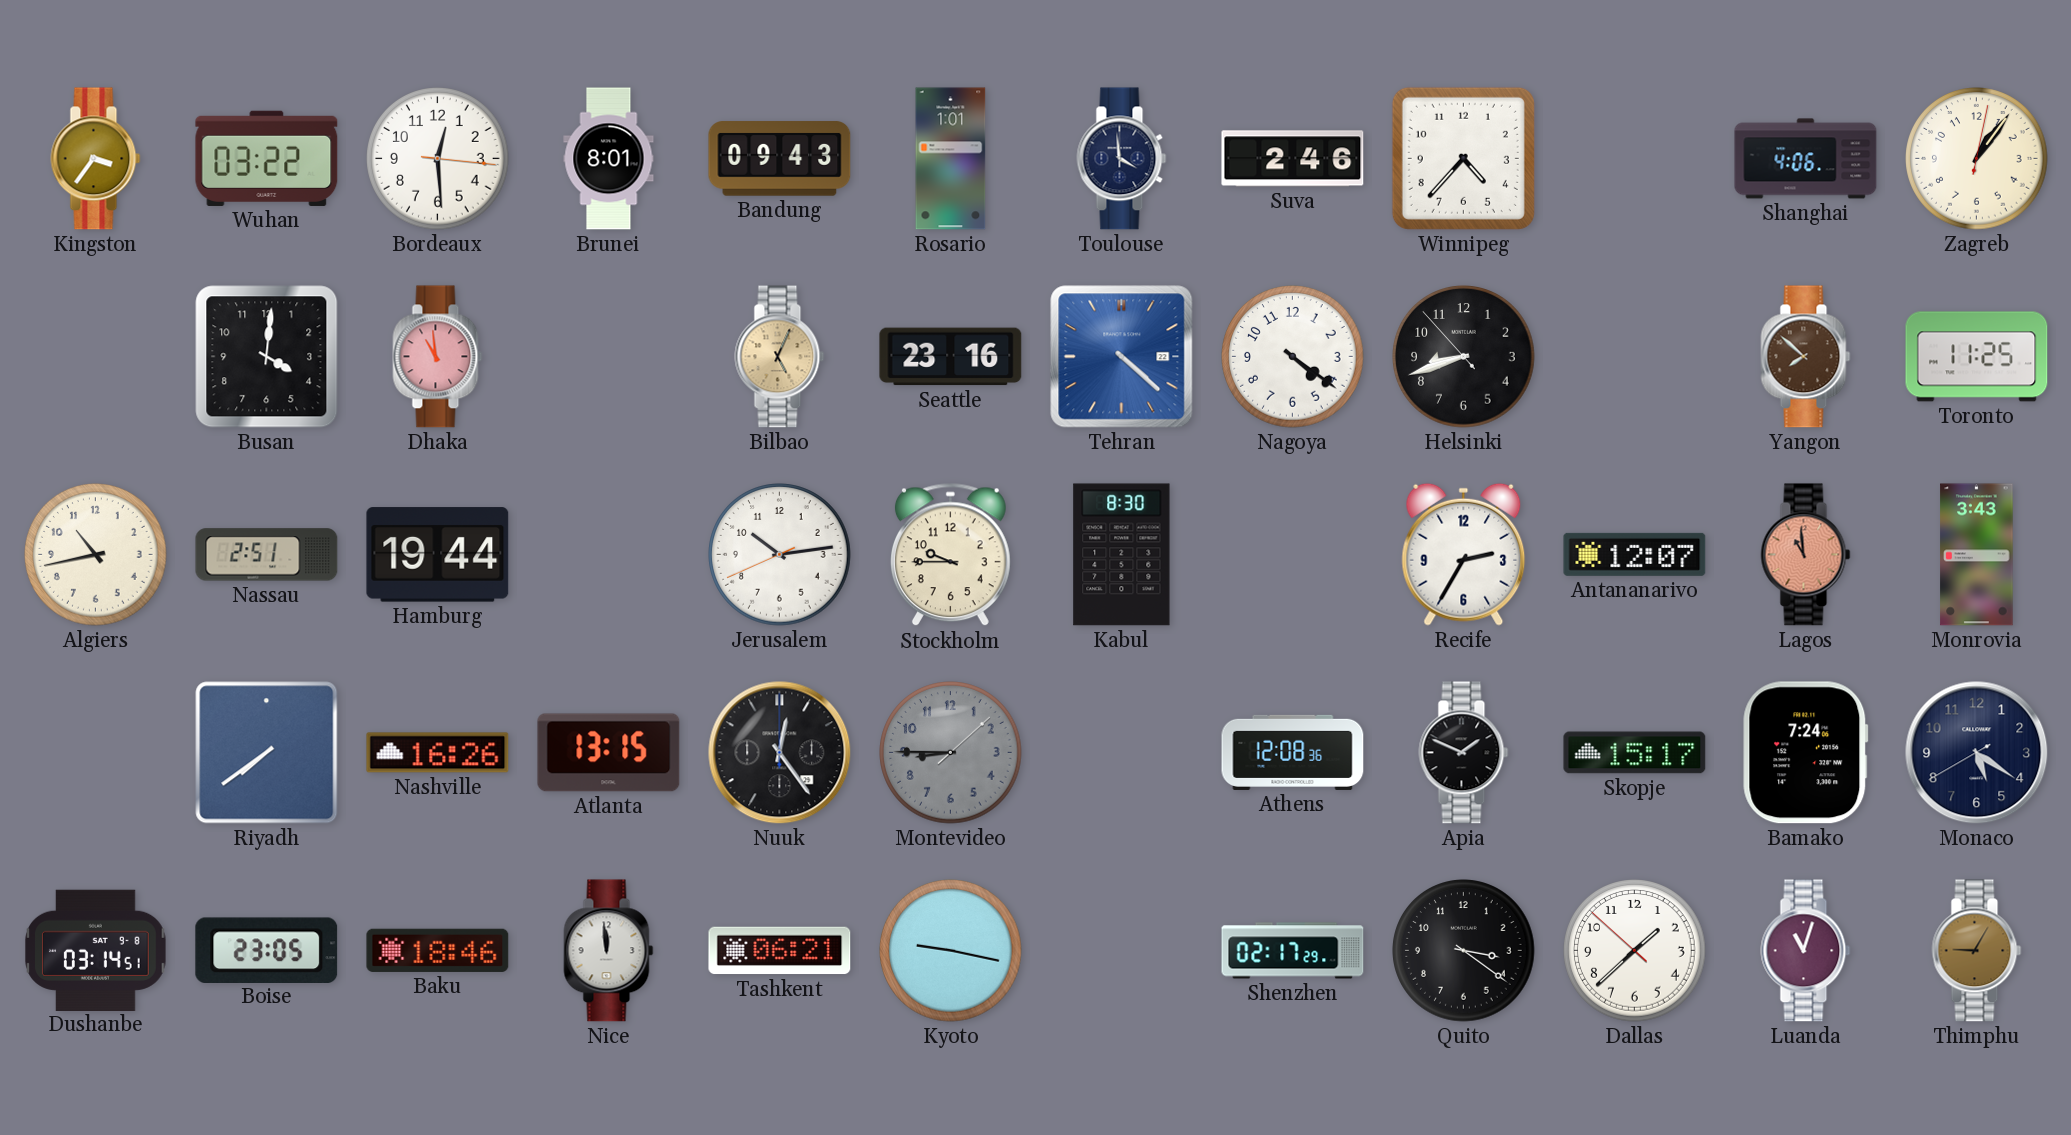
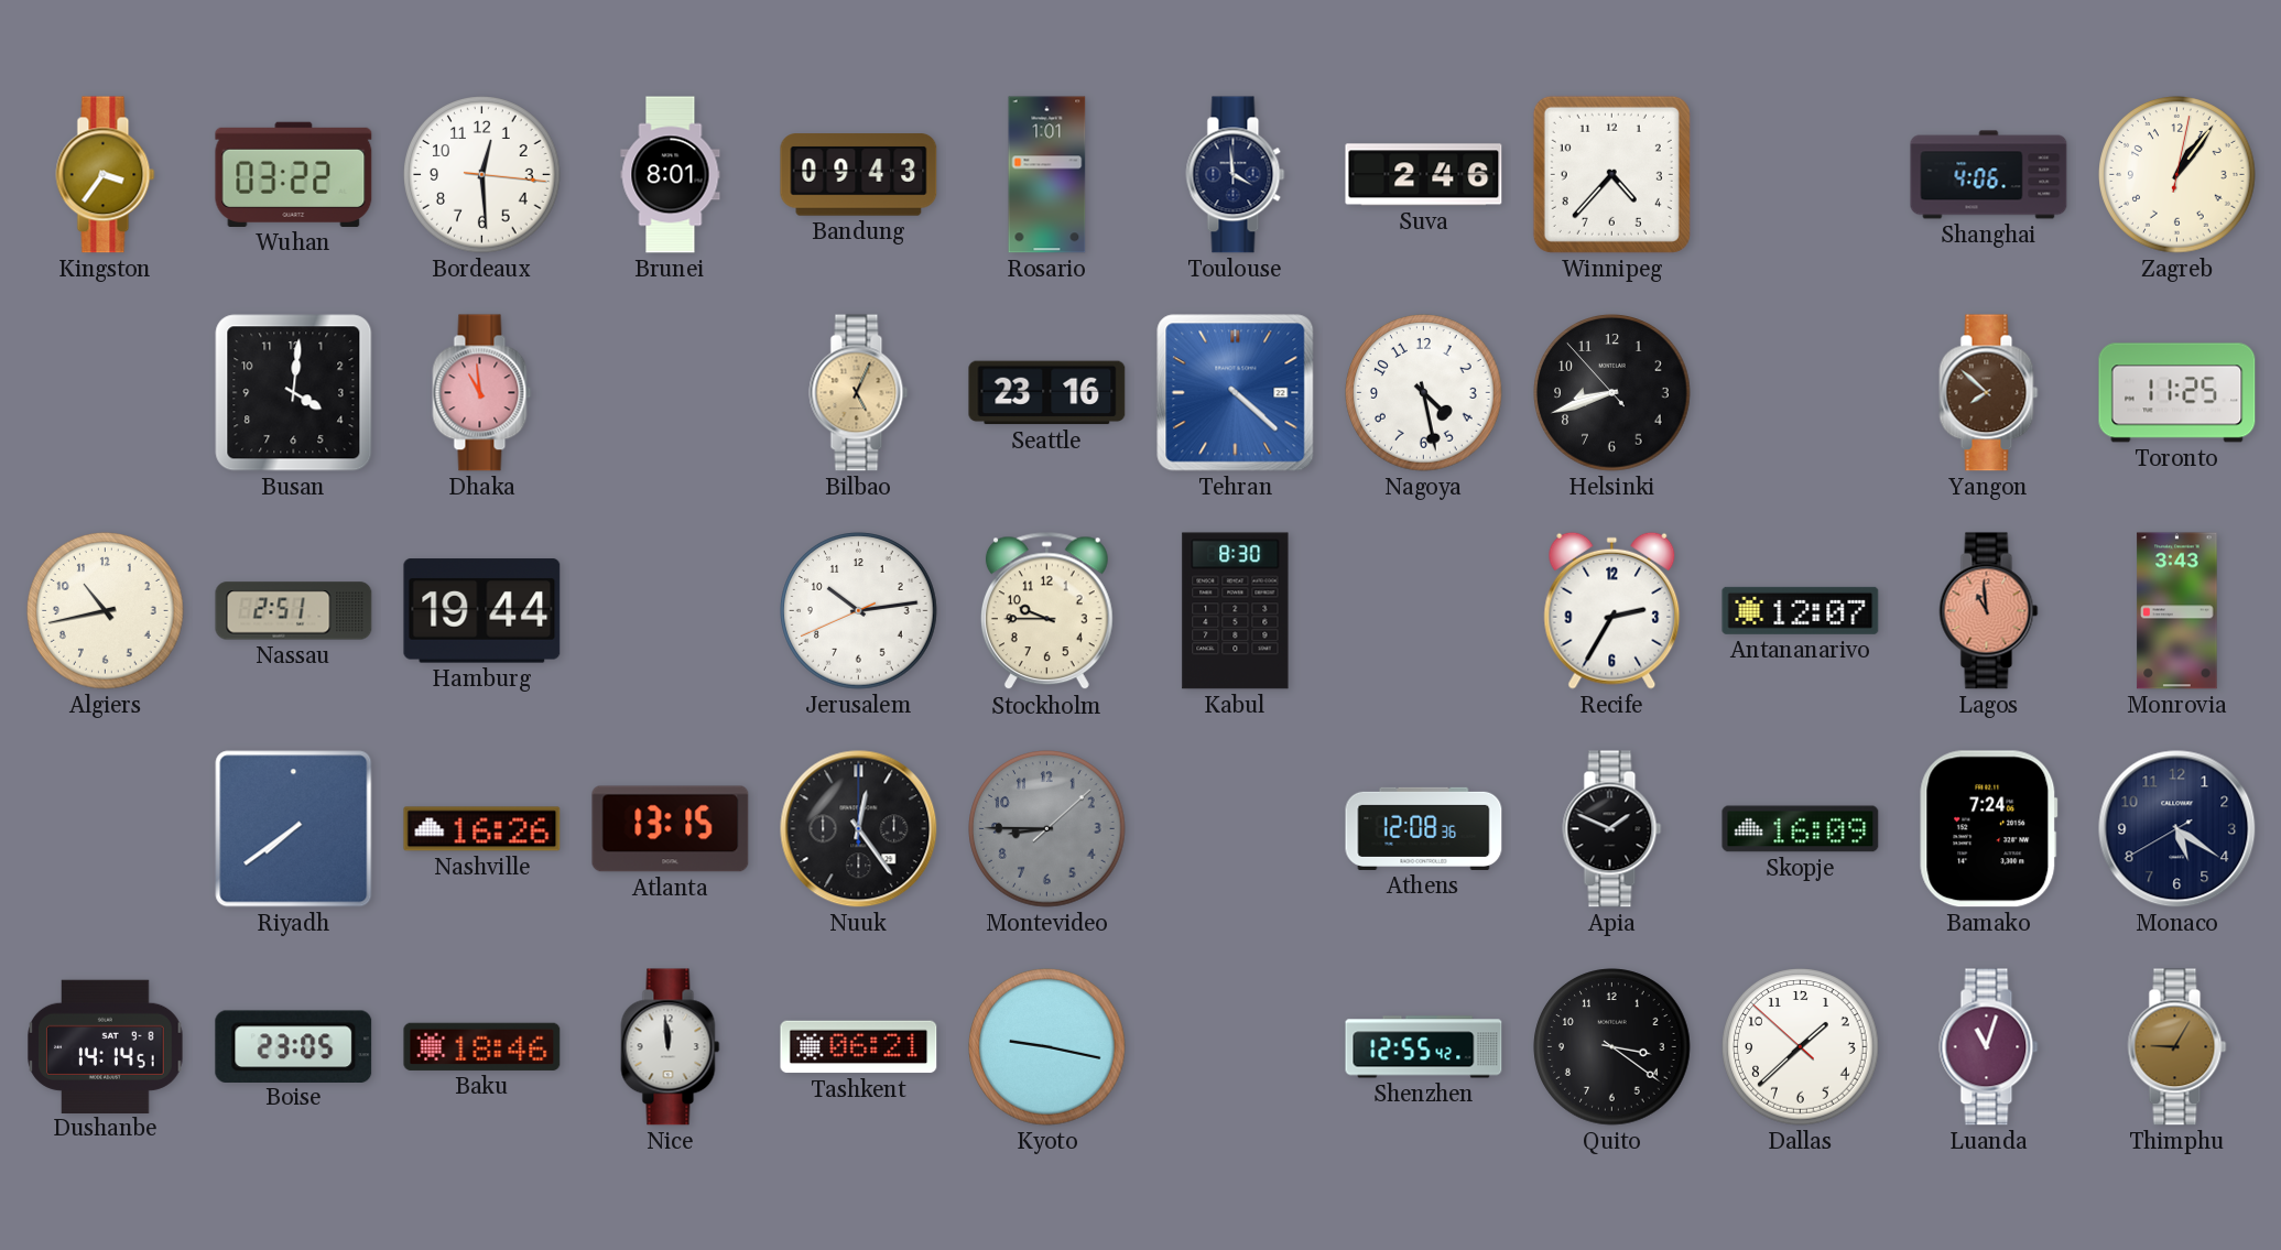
Nagoya: 4:21 -> 4:28
Skopje: 15:17 -> 16:09
Dushanbe: 03:14 -> 14:14
Shenzhen: 02:17 -> 12:55
